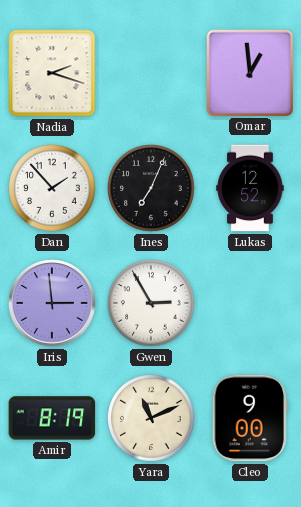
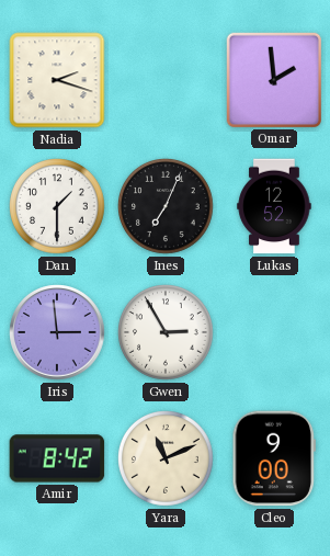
Omar: 12:59 -> 1:59
Dan: 1:53 -> 1:30
Amir: 8:19 -> 8:42
